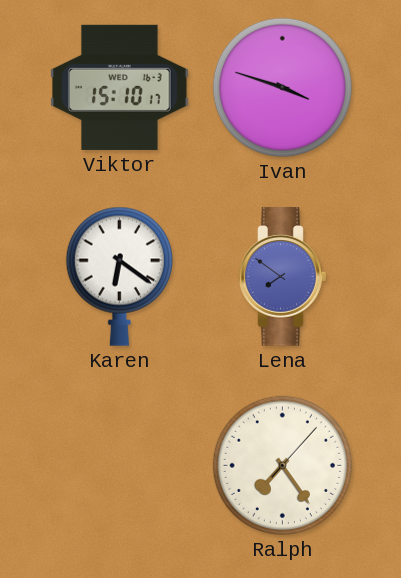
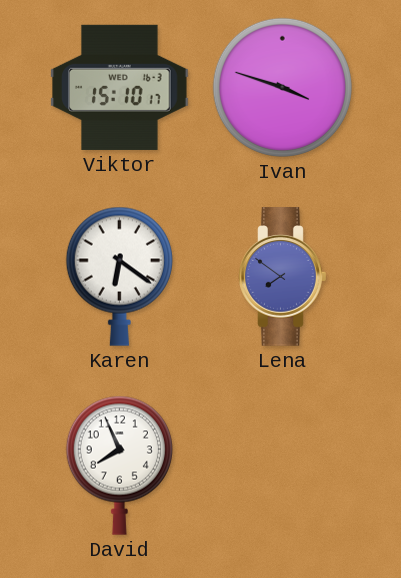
David: none -> 7:56
Ralph: 7:24 -> none
